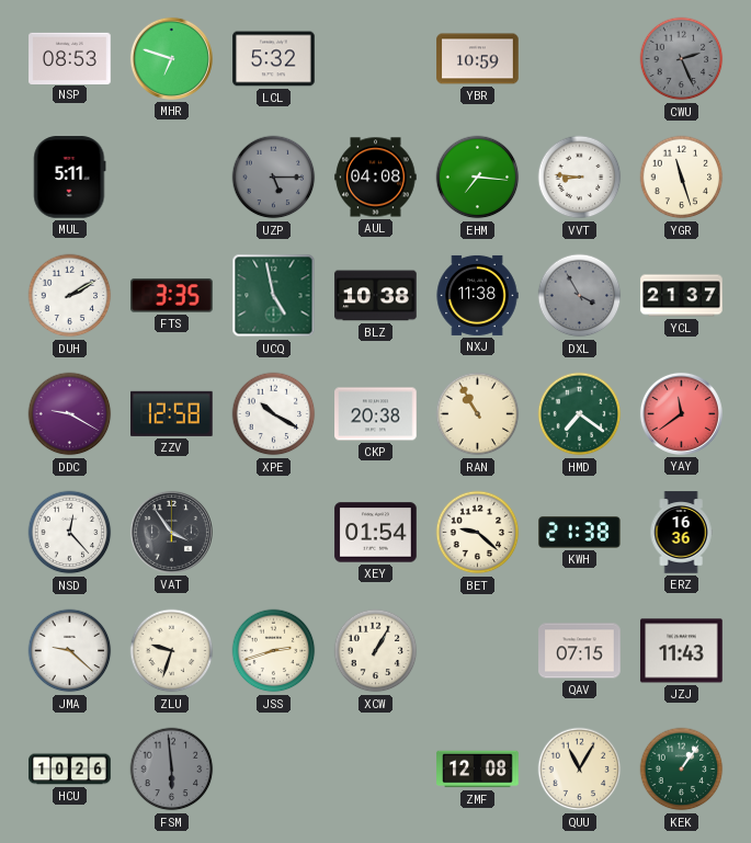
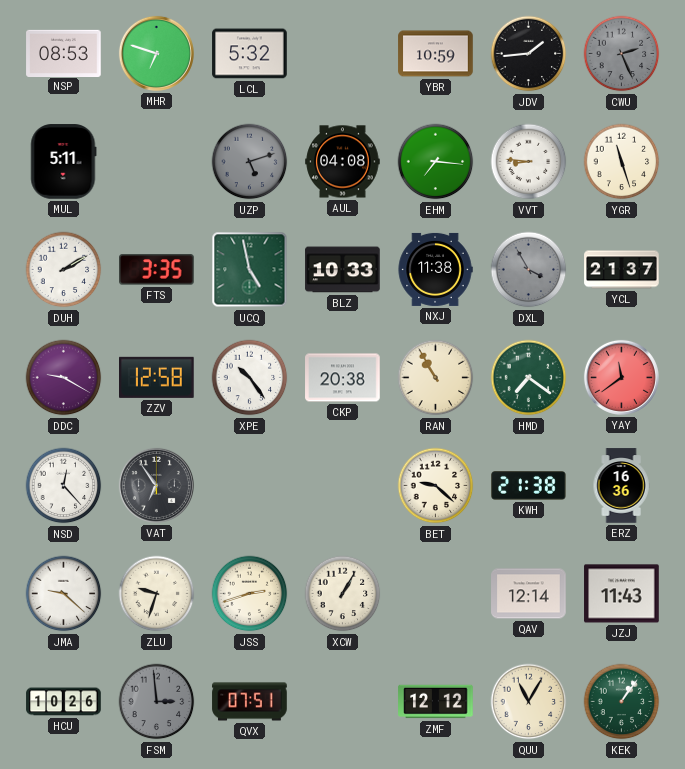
JDV: none -> 1:44
UZP: 5:15 -> 5:12
BLZ: 10:38 -> 10:33
XPE: 10:20 -> 10:24
VAT: 3:54 -> 6:54
XEY: 01:54 -> none
QAV: 07:15 -> 12:14
FSM: 5:59 -> 2:59
QVX: none -> 07:51
ZMF: 12:08 -> 12:12
